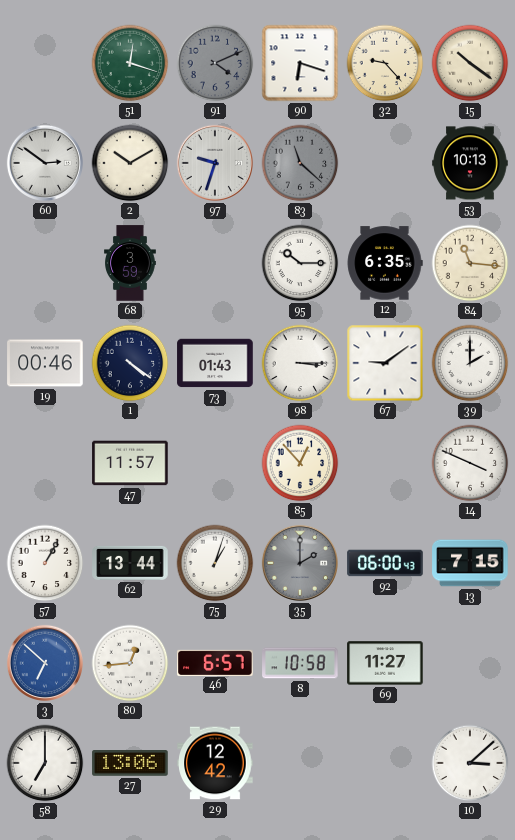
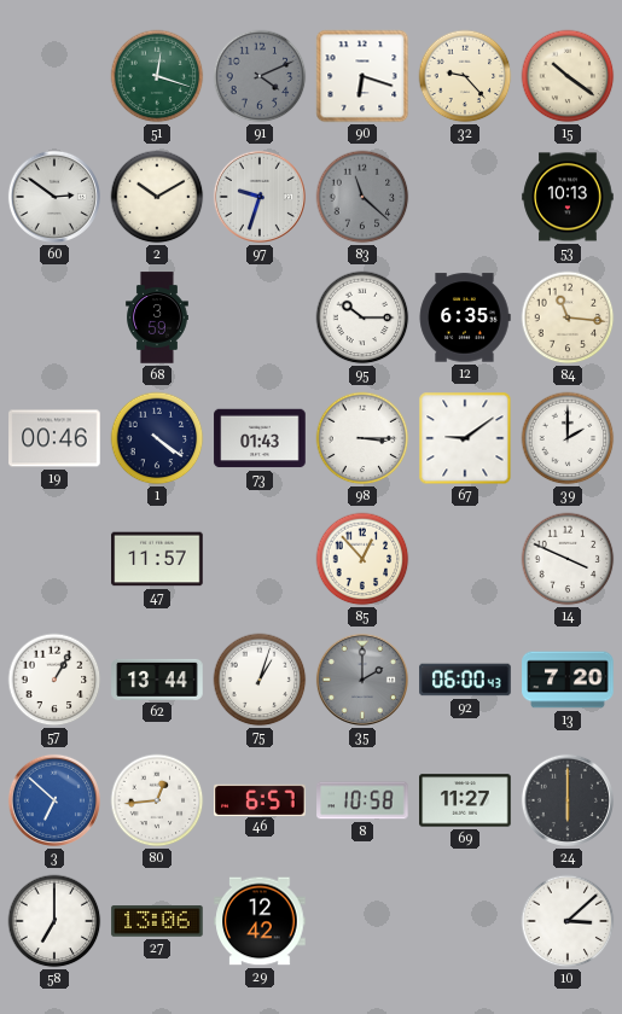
13: 7:15 -> 7:20
24: none -> 6:00
